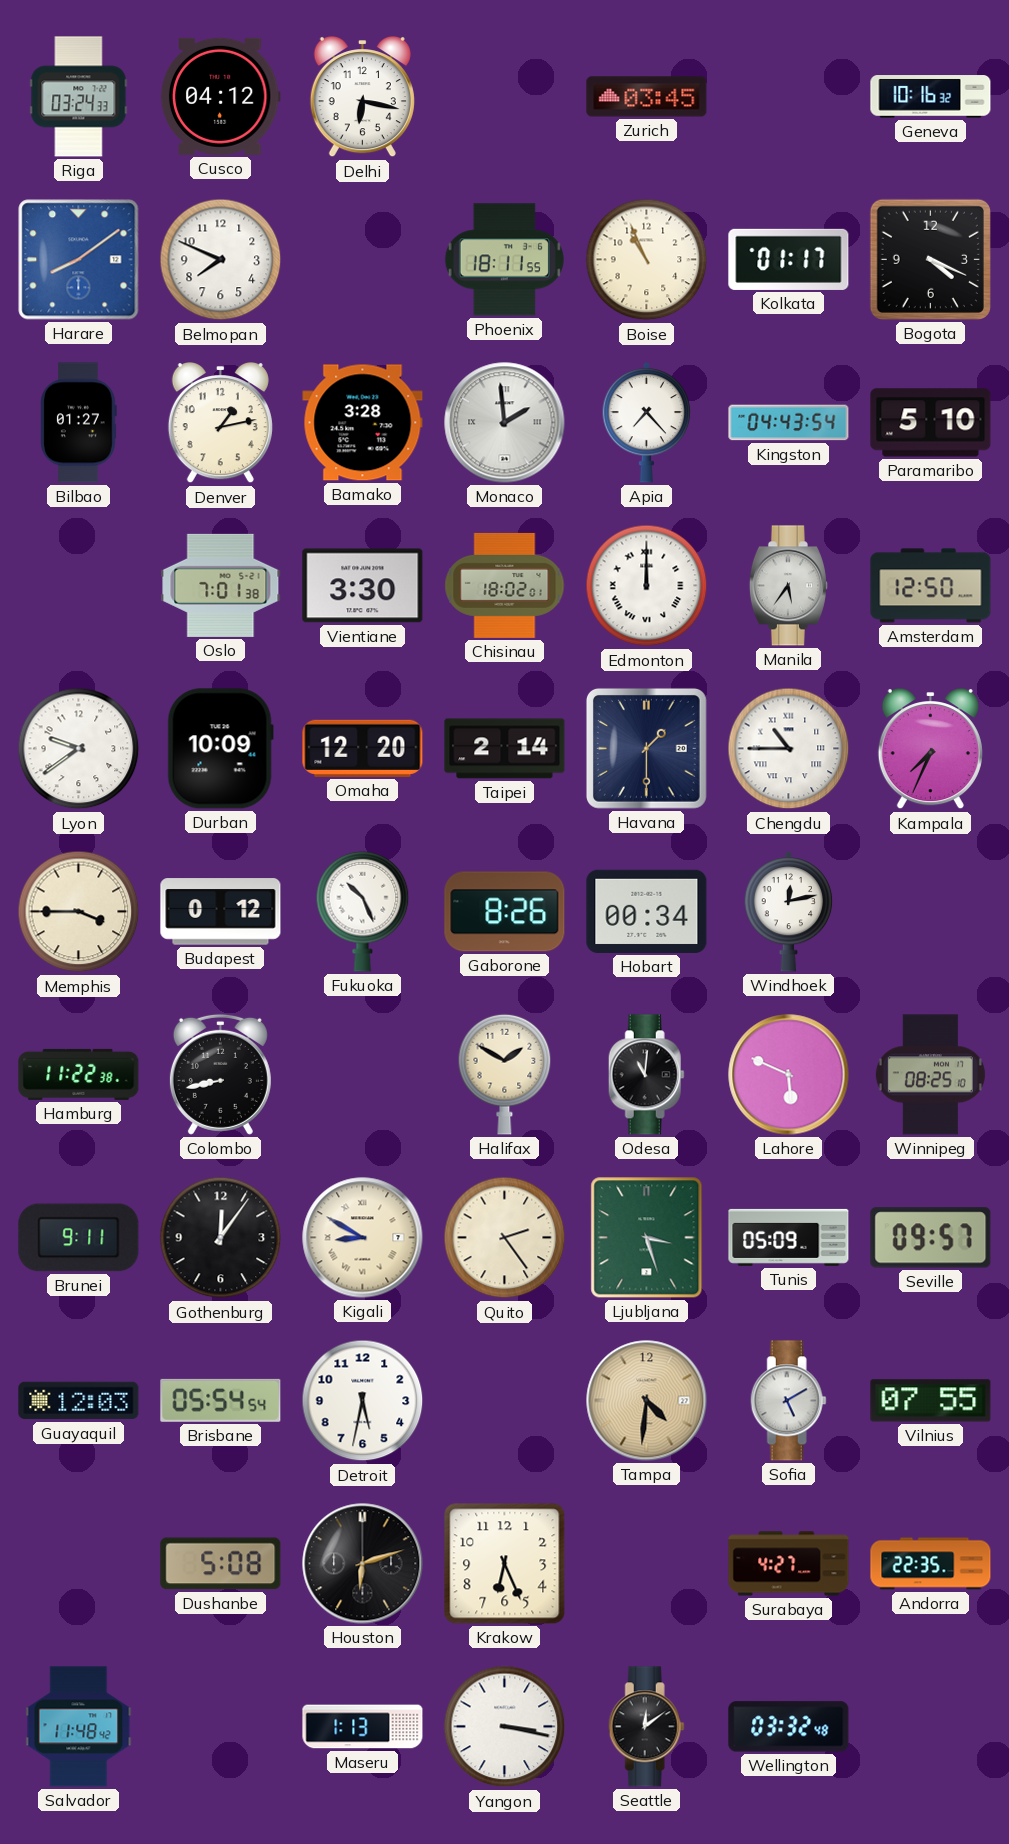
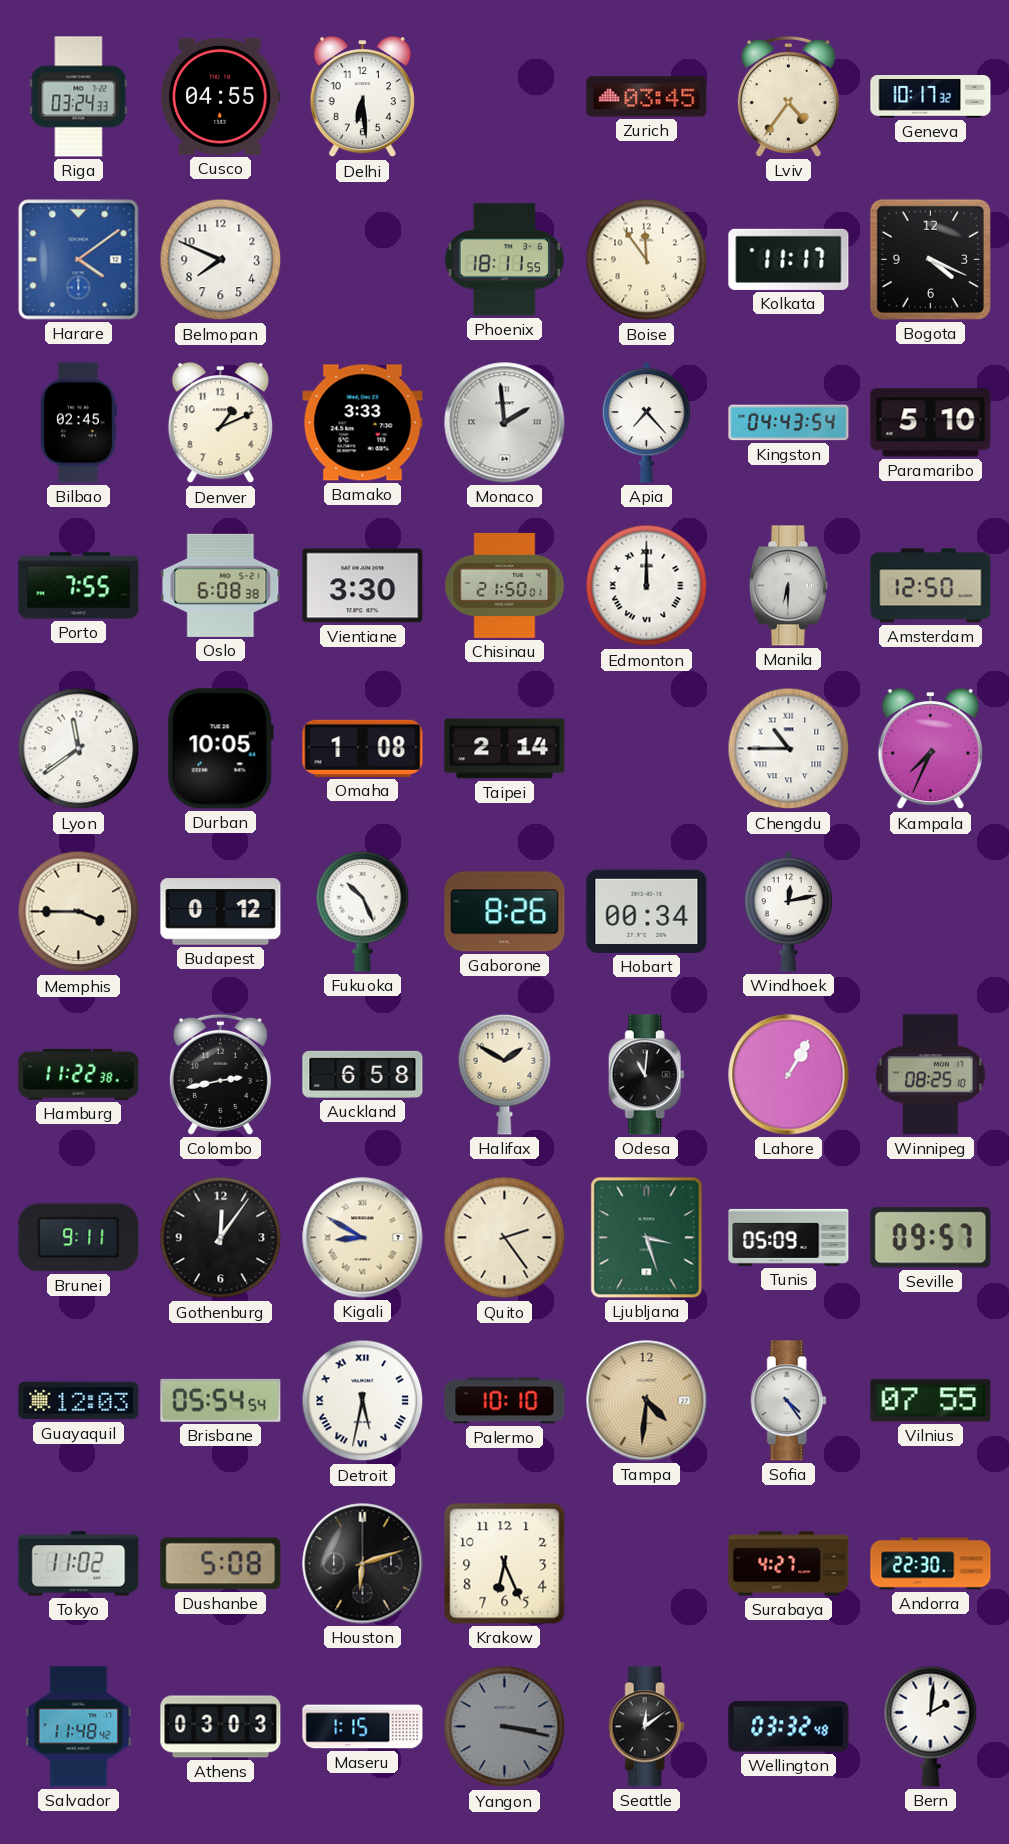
Cusco: 04:12 -> 04:55
Delhi: 6:17 -> 6:29
Lviv: none -> 4:36
Geneva: 10:16 -> 10:17
Harare: 8:09 -> 4:09
Boise: 10:56 -> 11:54
Kolkata: 01:17 -> 11:17
Bilbao: 01:27 -> 02:45
Denver: 1:13 -> 1:11
Bamako: 3:28 -> 3:33
Porto: none -> 7:55
Oslo: 7:01 -> 6:08
Chisinau: 18:02 -> 21:50
Manila: 5:36 -> 6:30
Lyon: 9:39 -> 11:39
Durban: 10:09 -> 10:05
Omaha: 12:20 -> 1:08
Havana: 1:30 -> none
Colombo: 8:43 -> 2:43
Auckland: none -> 6:58
Lahore: 5:49 -> 1:05
Detroit numerals: Arabic -> Roman
Palermo: none -> 10:10
Sofia: 5:10 -> 4:24
Tokyo: none -> 11:02
Andorra: 22:35 -> 22:30
Athens: none -> 03:03
Maseru: 1:13 -> 1:15
Yangon dial: white -> grey
Bern: none -> 2:01
